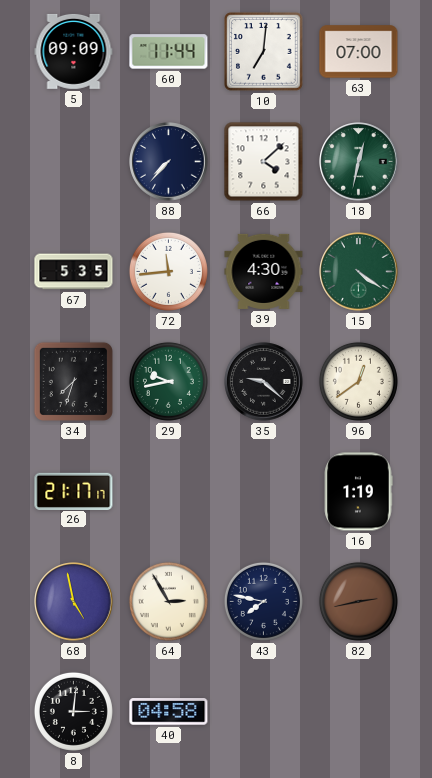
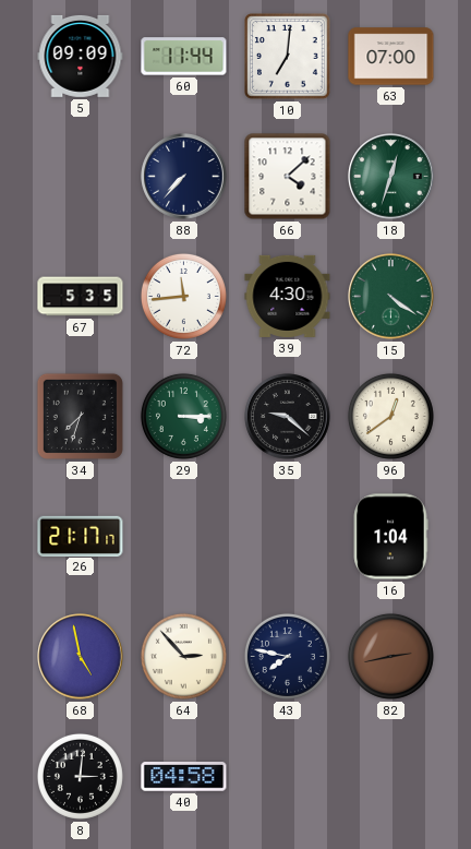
18: 12:32 -> 12:33
29: 9:43 -> 3:15
16: 1:19 -> 1:04
64: 2:55 -> 2:53
